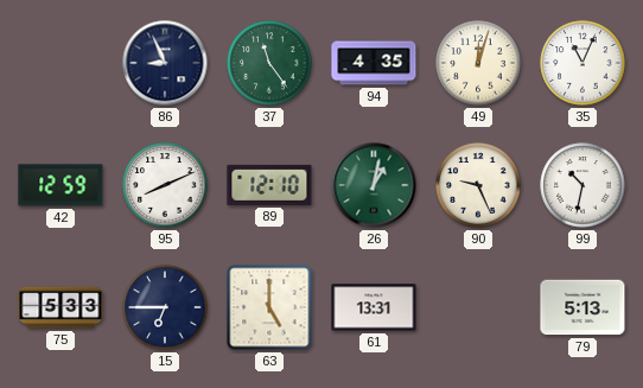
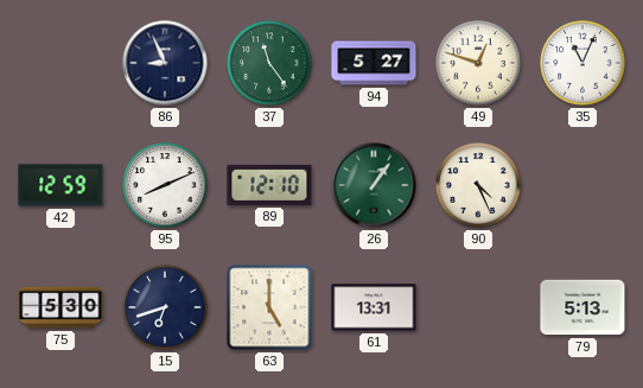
94: 4:35 -> 5:27
49: 12:03 -> 12:48
26: 1:02 -> 1:06
90: 9:26 -> 4:26
99: 10:32 -> none
75: 5:33 -> 5:30
15: 6:45 -> 6:42
